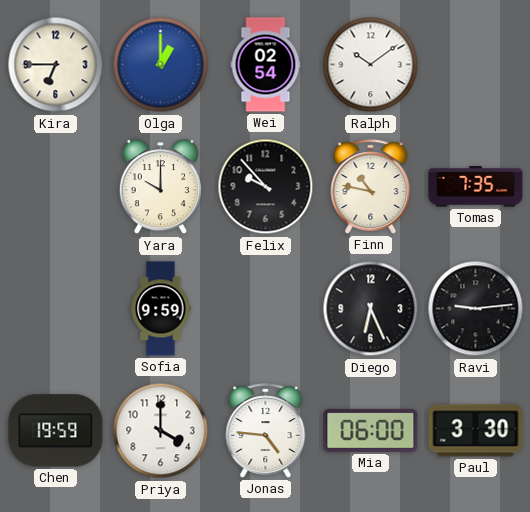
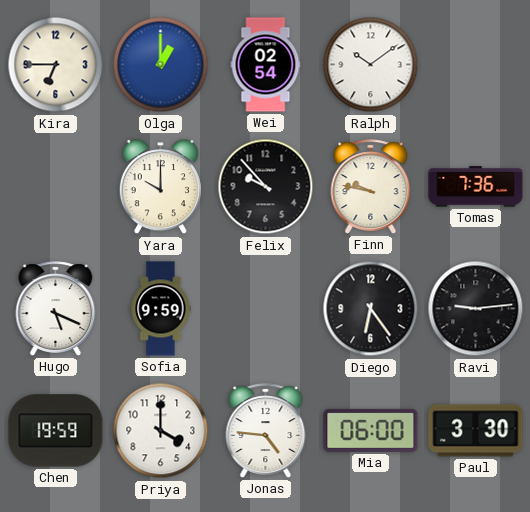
Finn: 10:47 -> 9:47
Tomas: 7:35 -> 7:36
Hugo: none -> 5:19
Diego: 6:26 -> 6:24
